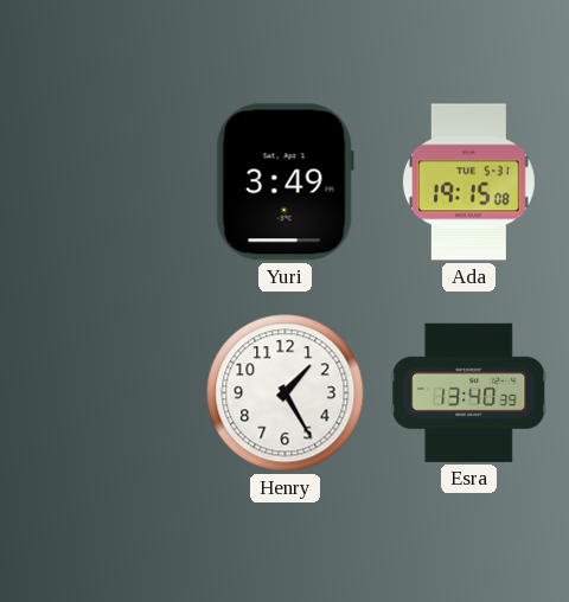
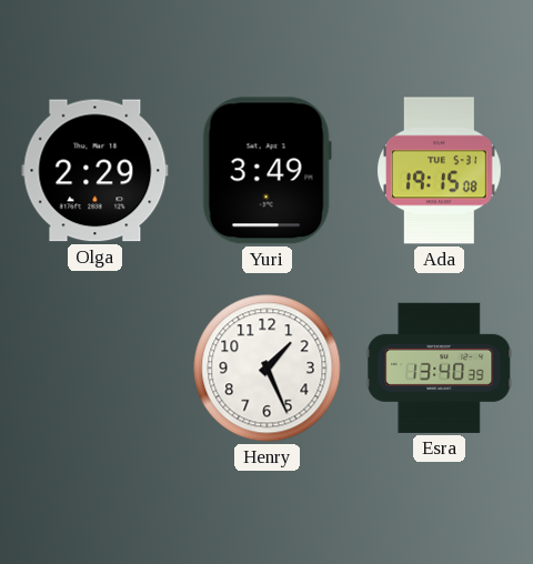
Olga: none -> 2:29
Henry: 1:25 -> 1:26
